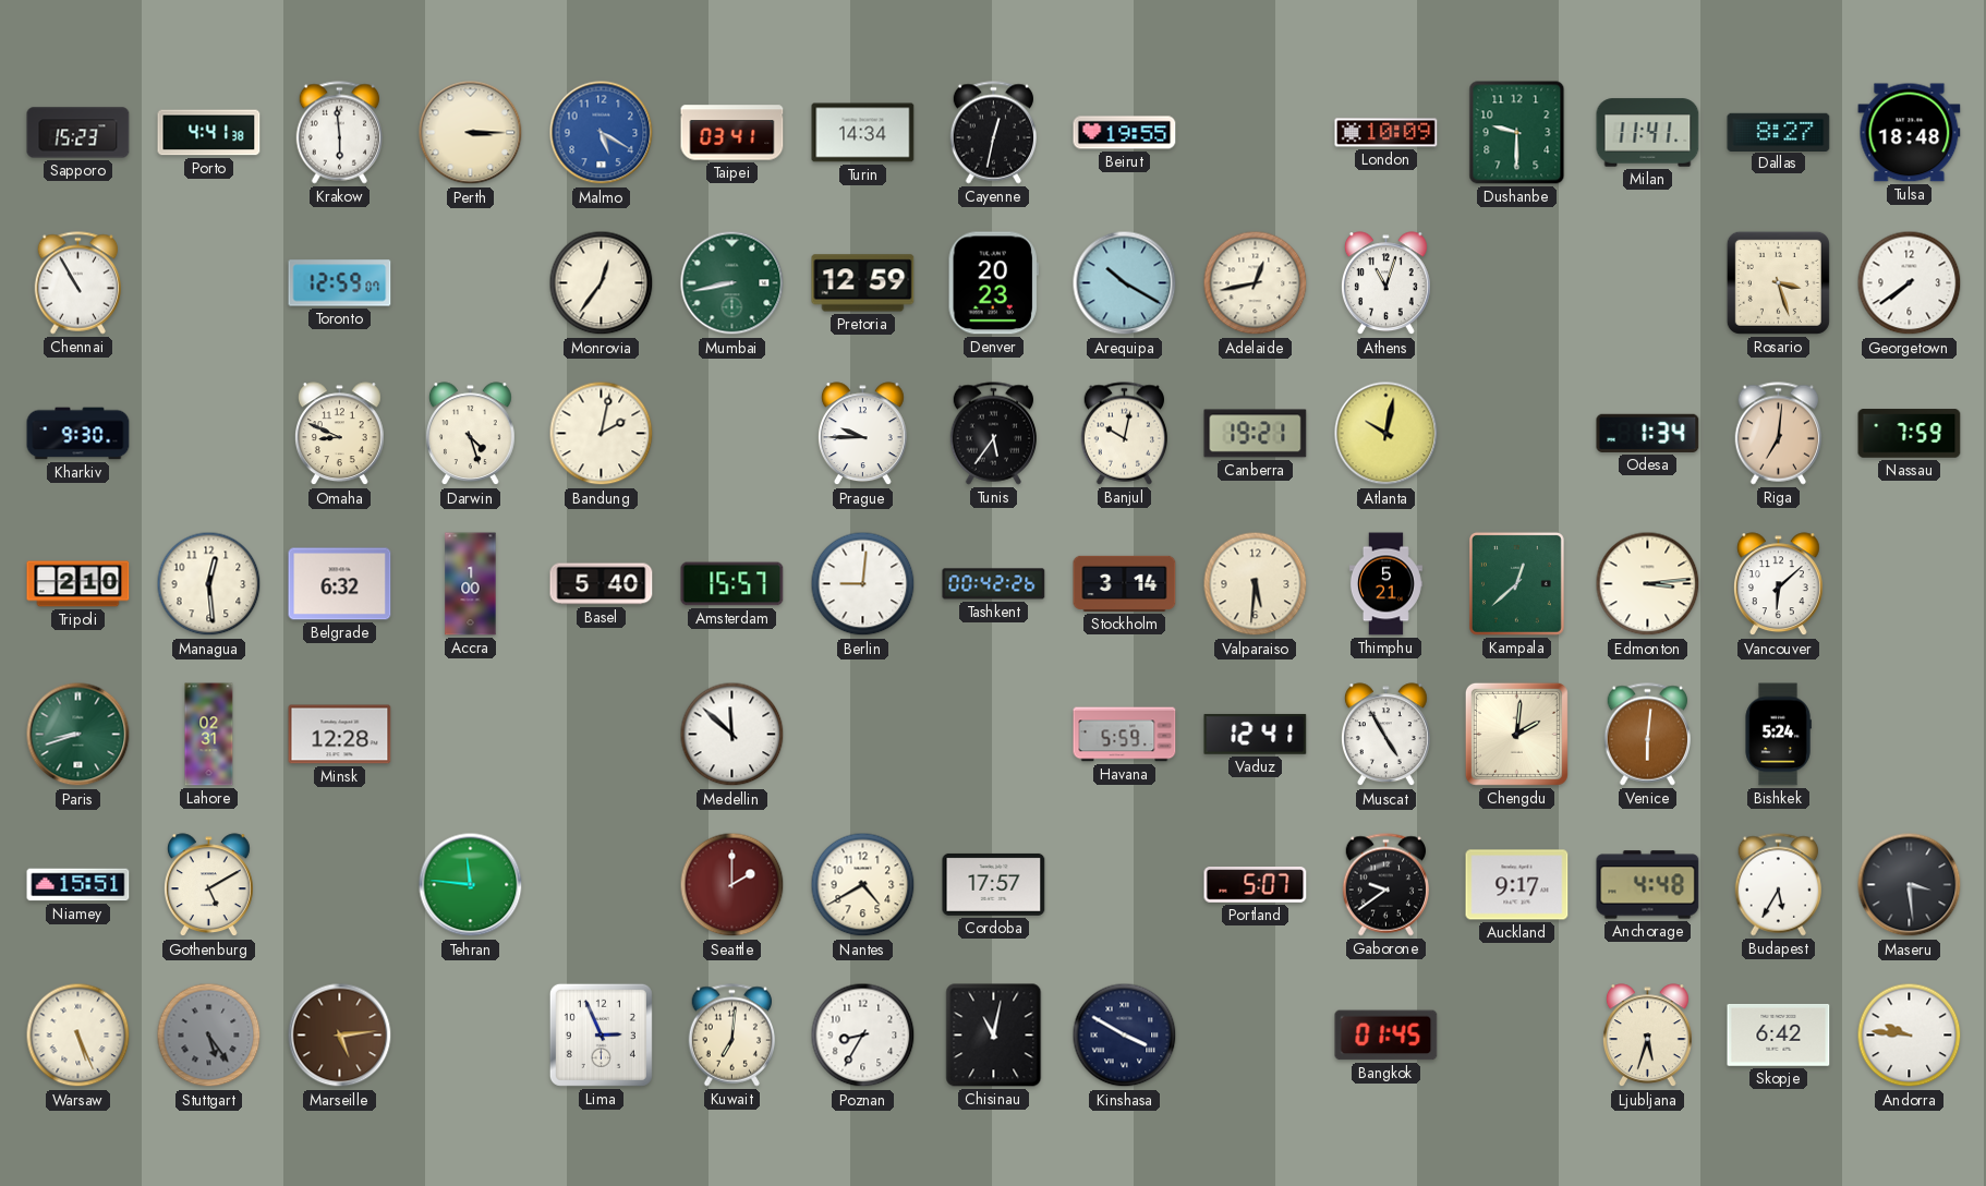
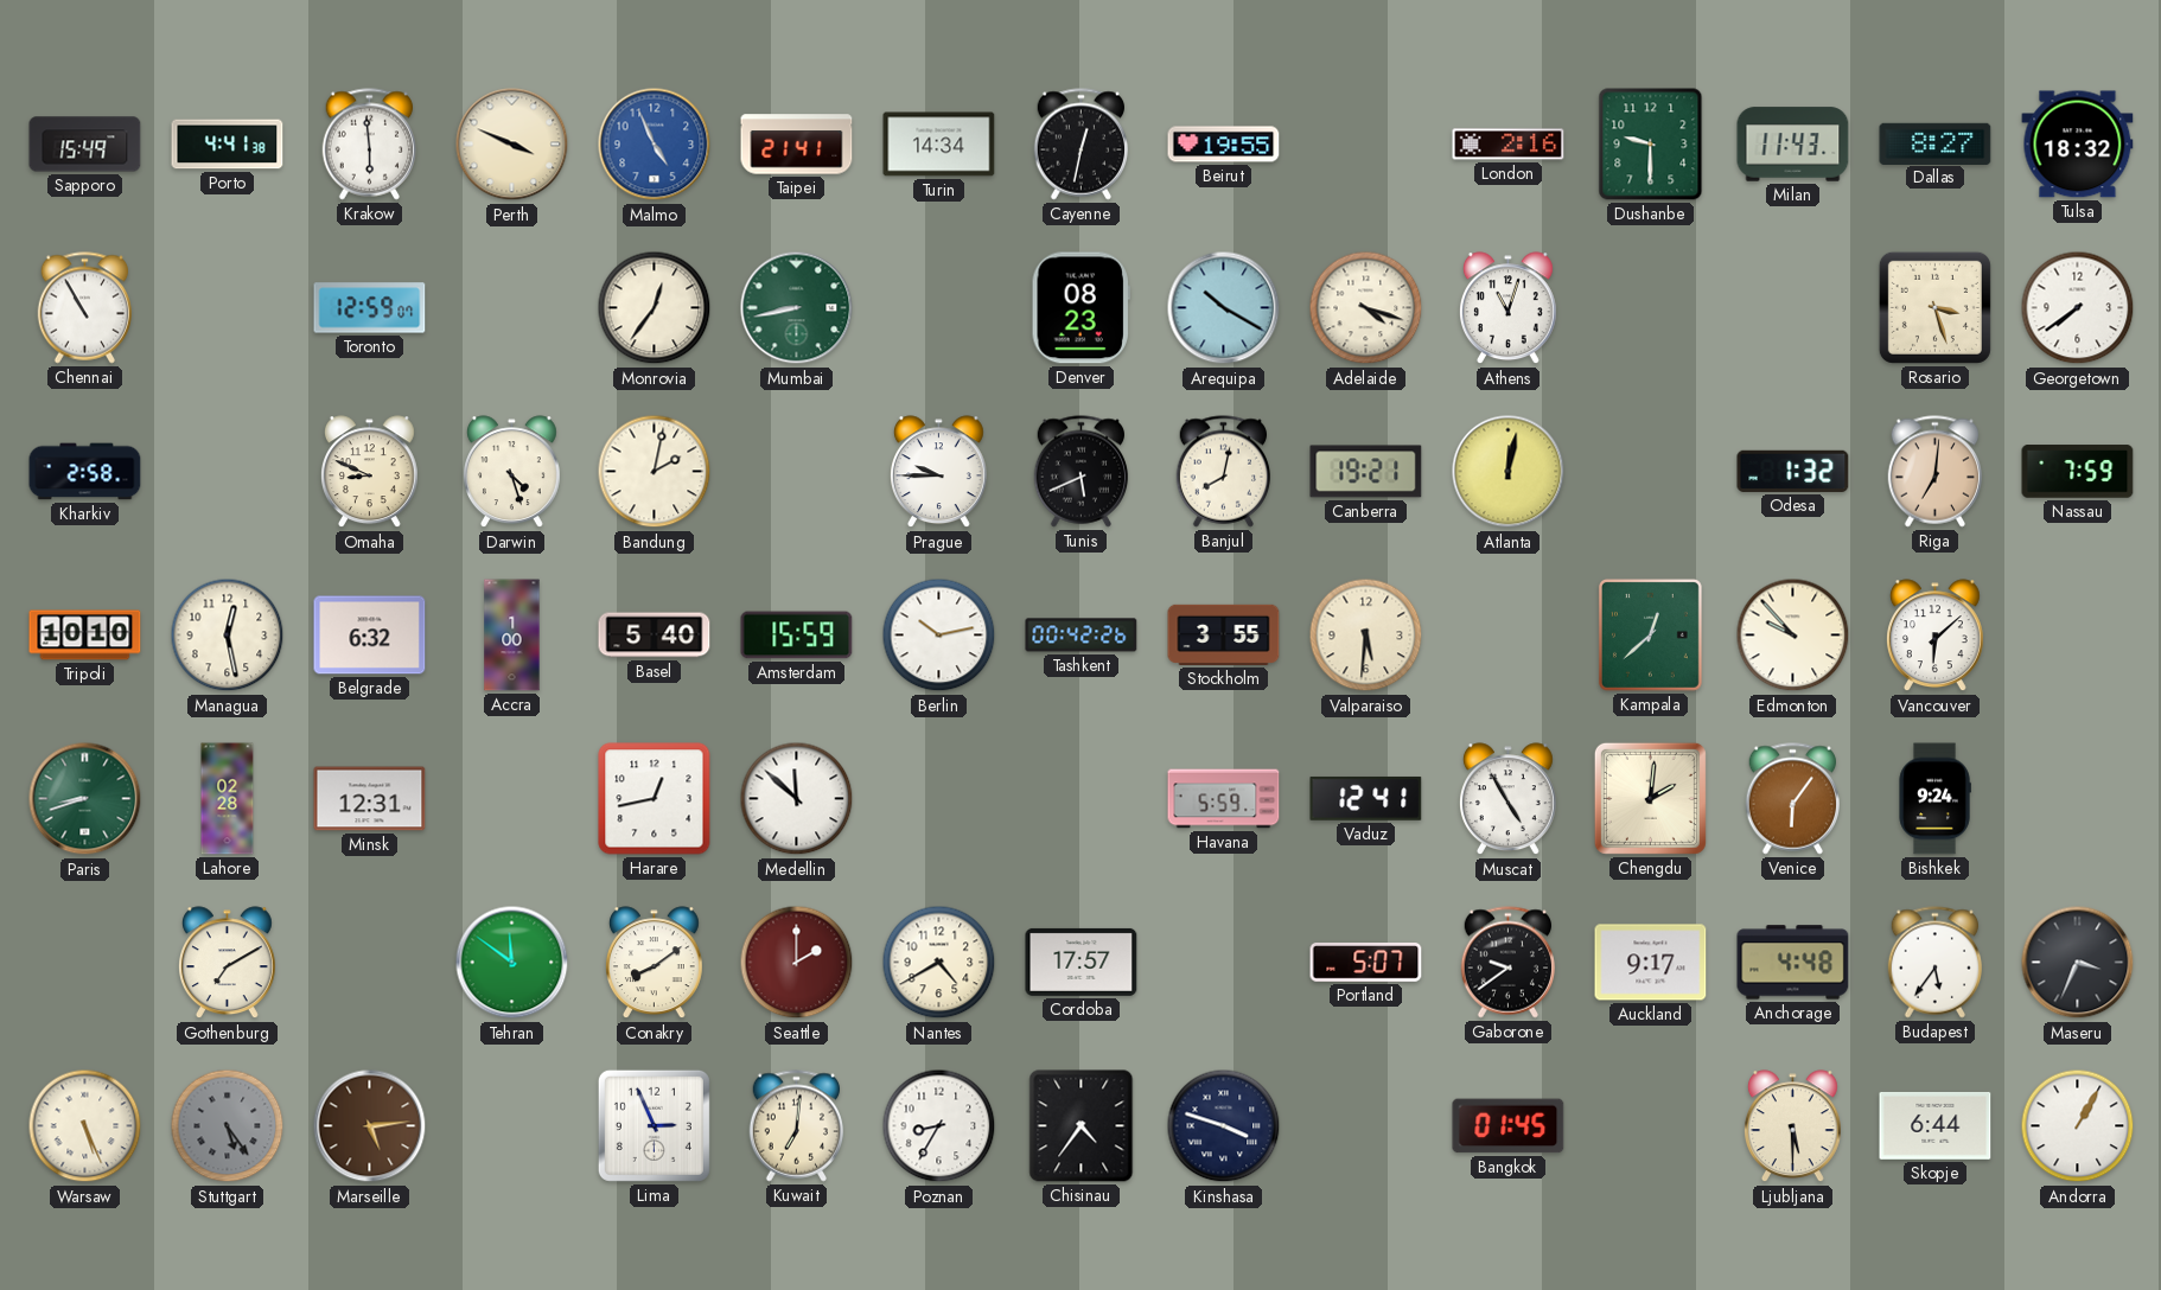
Sapporo: 15:23 -> 15:49
Perth: 3:15 -> 3:49
Malmo: 5:20 -> 4:56
Taipei: 03:41 -> 21:41
London: 10:09 -> 2:16
Milan: 11:41 -> 11:43
Tulsa: 18:48 -> 18:32
Pretoria: 12:59 -> none
Denver: 20:23 -> 08:23
Adelaide: 12:43 -> 4:18
Kharkiv: 9:30 -> 2:58
Tunis: 5:36 -> 5:41
Banjul: 10:02 -> 8:02
Atlanta: 10:02 -> 12:02
Odesa: 1:34 -> 1:32
Tripoli: 2:10 -> 10:10
Managua: 12:29 -> 12:28
Amsterdam: 15:57 -> 15:59
Berlin: 9:01 -> 10:13
Stockholm: 3:14 -> 3:55
Thimphu: 5:21 -> none
Edmonton: 3:14 -> 9:53
Lahore: 02:31 -> 02:28
Minsk: 12:28 -> 12:31
Harare: none -> 12:43
Venice: 6:01 -> 6:06
Bishkek: 5:24 -> 9:24
Niamey: 15:51 -> none
Gothenburg: 5:10 -> 7:10
Tehran: 11:46 -> 11:51
Conakry: none -> 8:09
Budapest: 5:35 -> 5:36
Maseru: 3:29 -> 3:34
Chisinau: 11:02 -> 4:36
Kinshasa: 3:50 -> 3:48
Ljubljana: 5:33 -> 5:30
Skopje: 6:42 -> 6:44
Andorra: 9:46 -> 1:05
